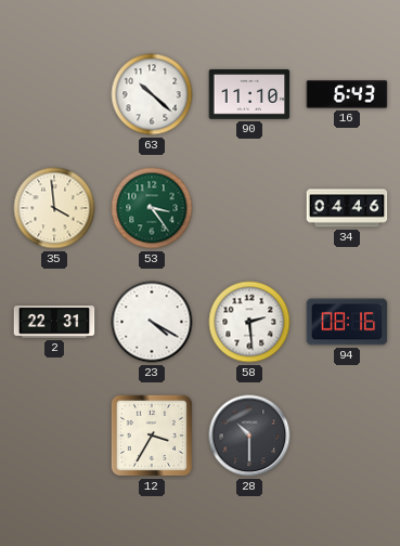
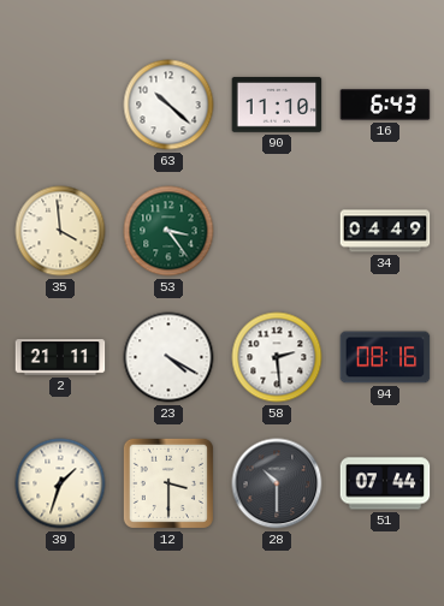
34: 04:46 -> 04:49
2: 22:31 -> 21:11
39: none -> 1:33
12: 3:35 -> 3:30
51: none -> 07:44
